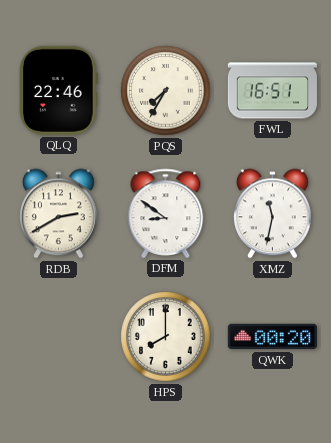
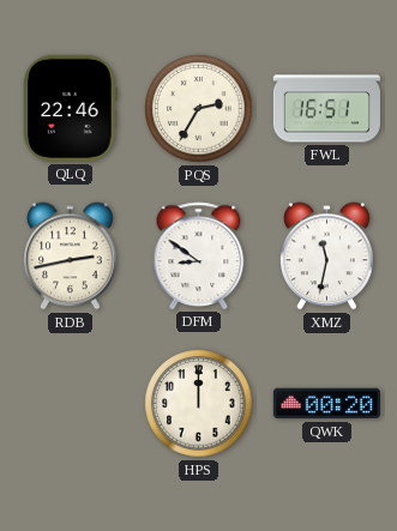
PQS: 7:35 -> 2:35
RDB: 2:40 -> 2:43
HPS: 8:00 -> 12:00
